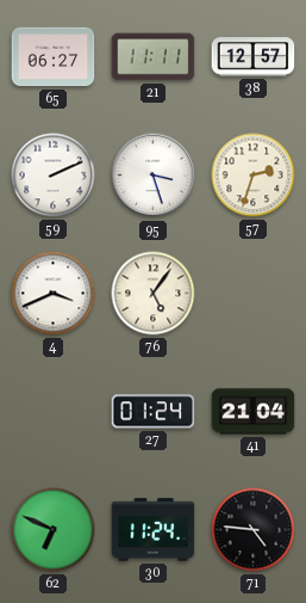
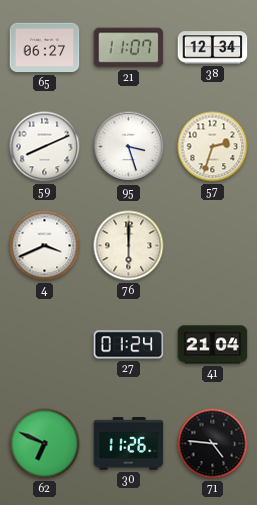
21: 11:11 -> 11:07
38: 12:57 -> 12:34
59: 2:11 -> 8:11
76: 5:06 -> 6:00
30: 11:24 -> 11:26
